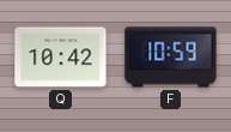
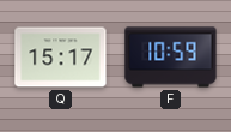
Q: 10:42 -> 15:17
